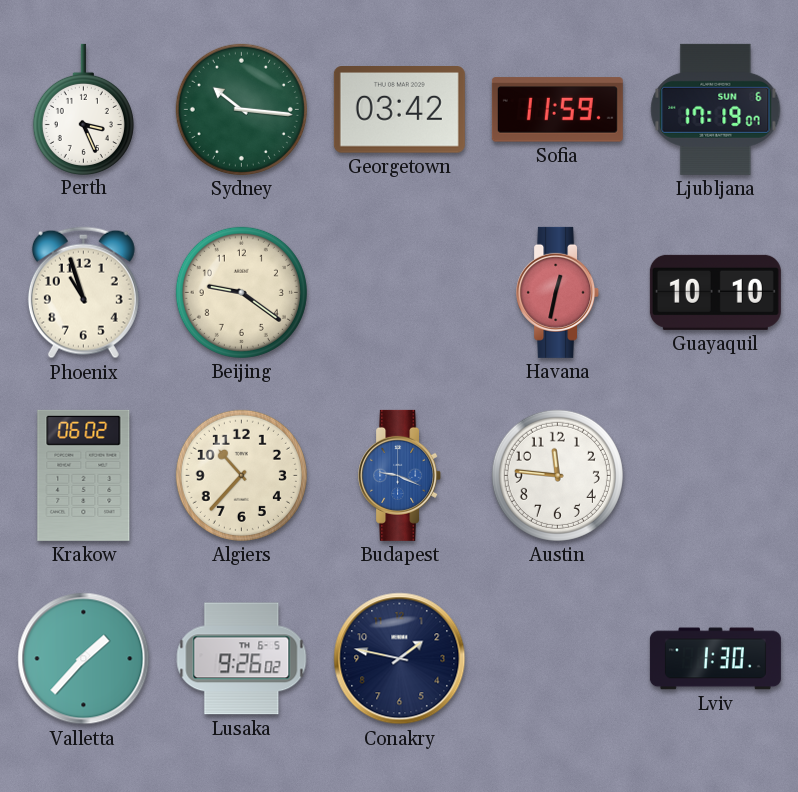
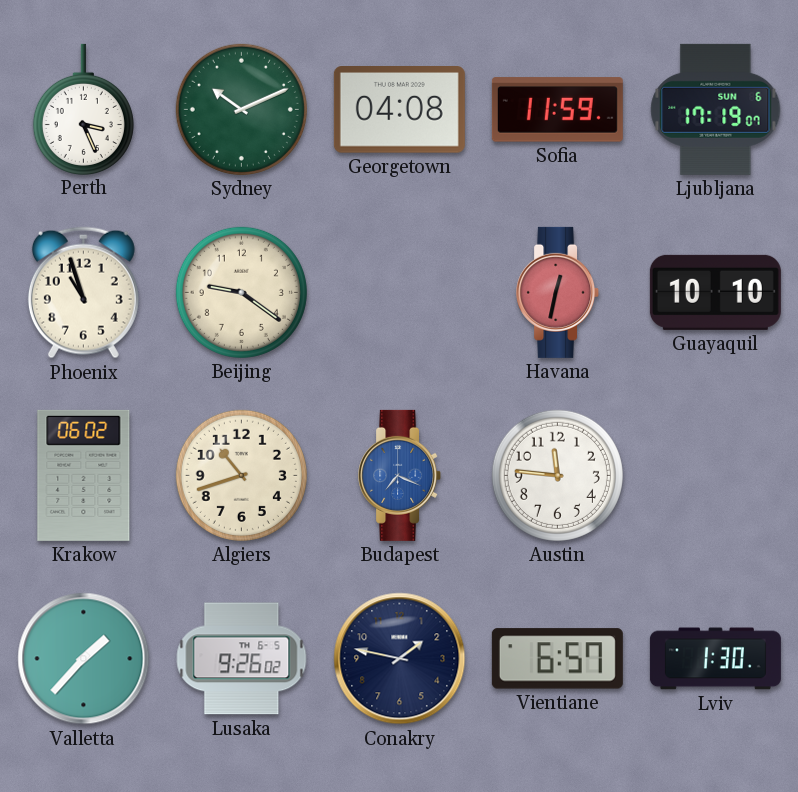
Sydney: 10:16 -> 10:11
Georgetown: 03:42 -> 04:08
Algiers: 10:37 -> 10:42
Budapest: 9:19 -> 7:19
Vientiane: none -> 6:57
